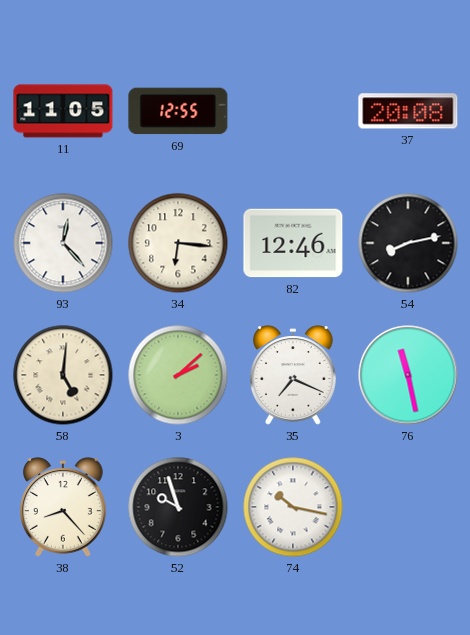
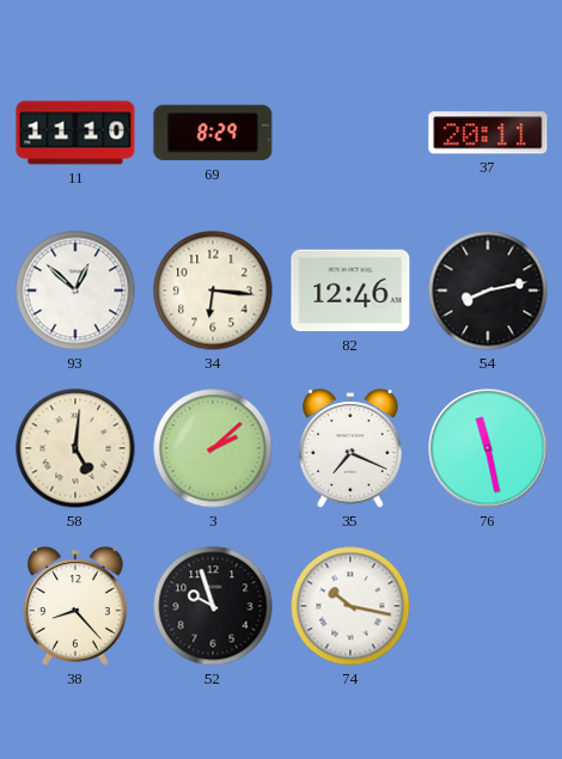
11: 11:05 -> 11:10
69: 12:55 -> 8:29
37: 20:08 -> 20:11
93: 12:23 -> 12:52
